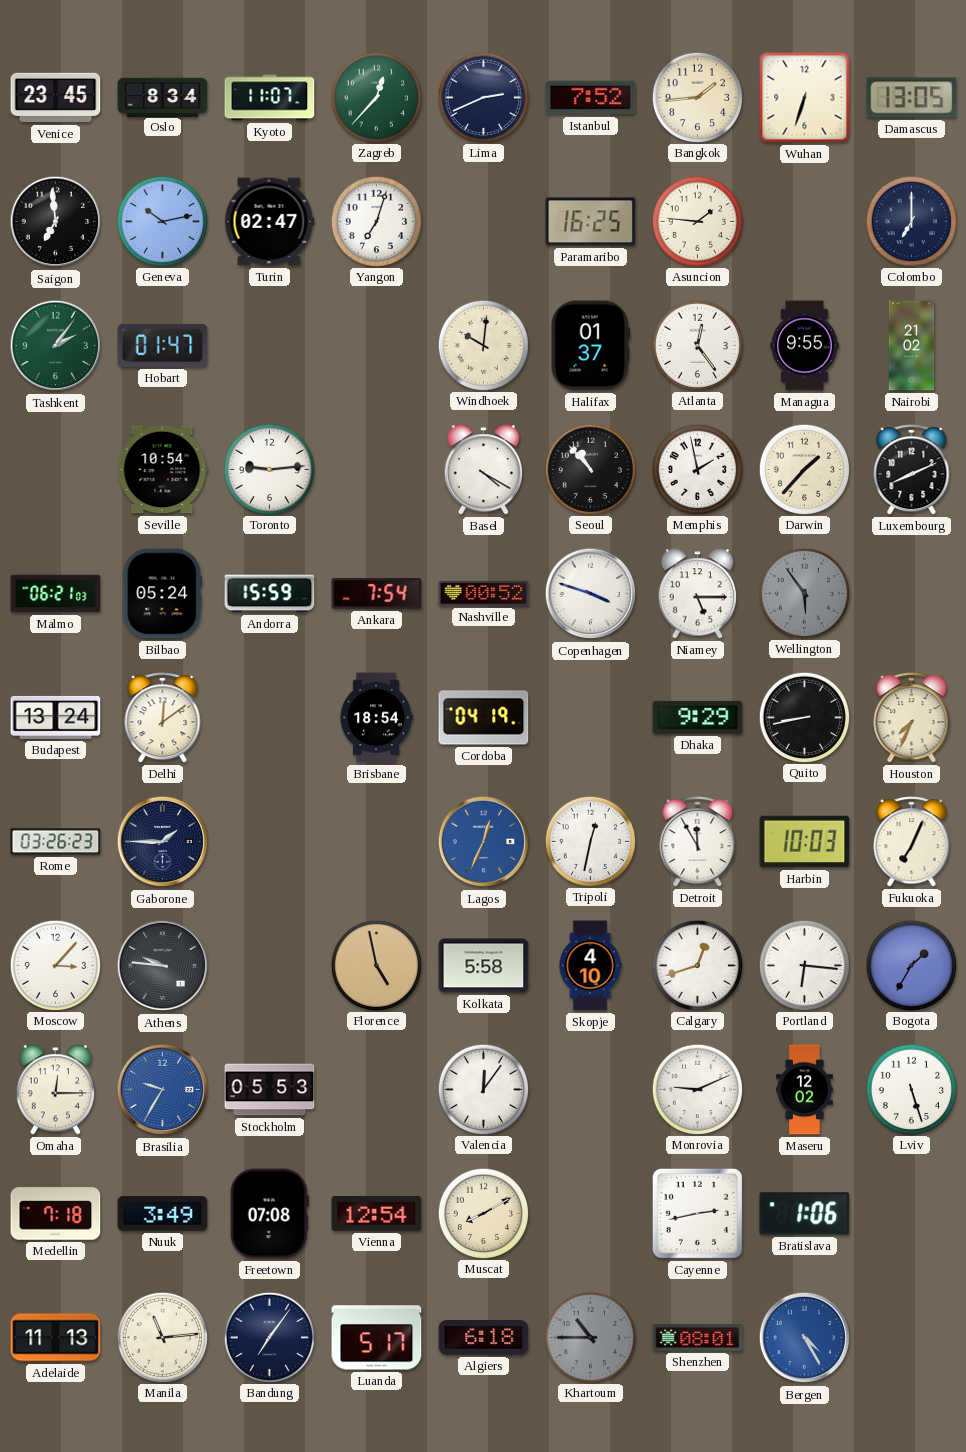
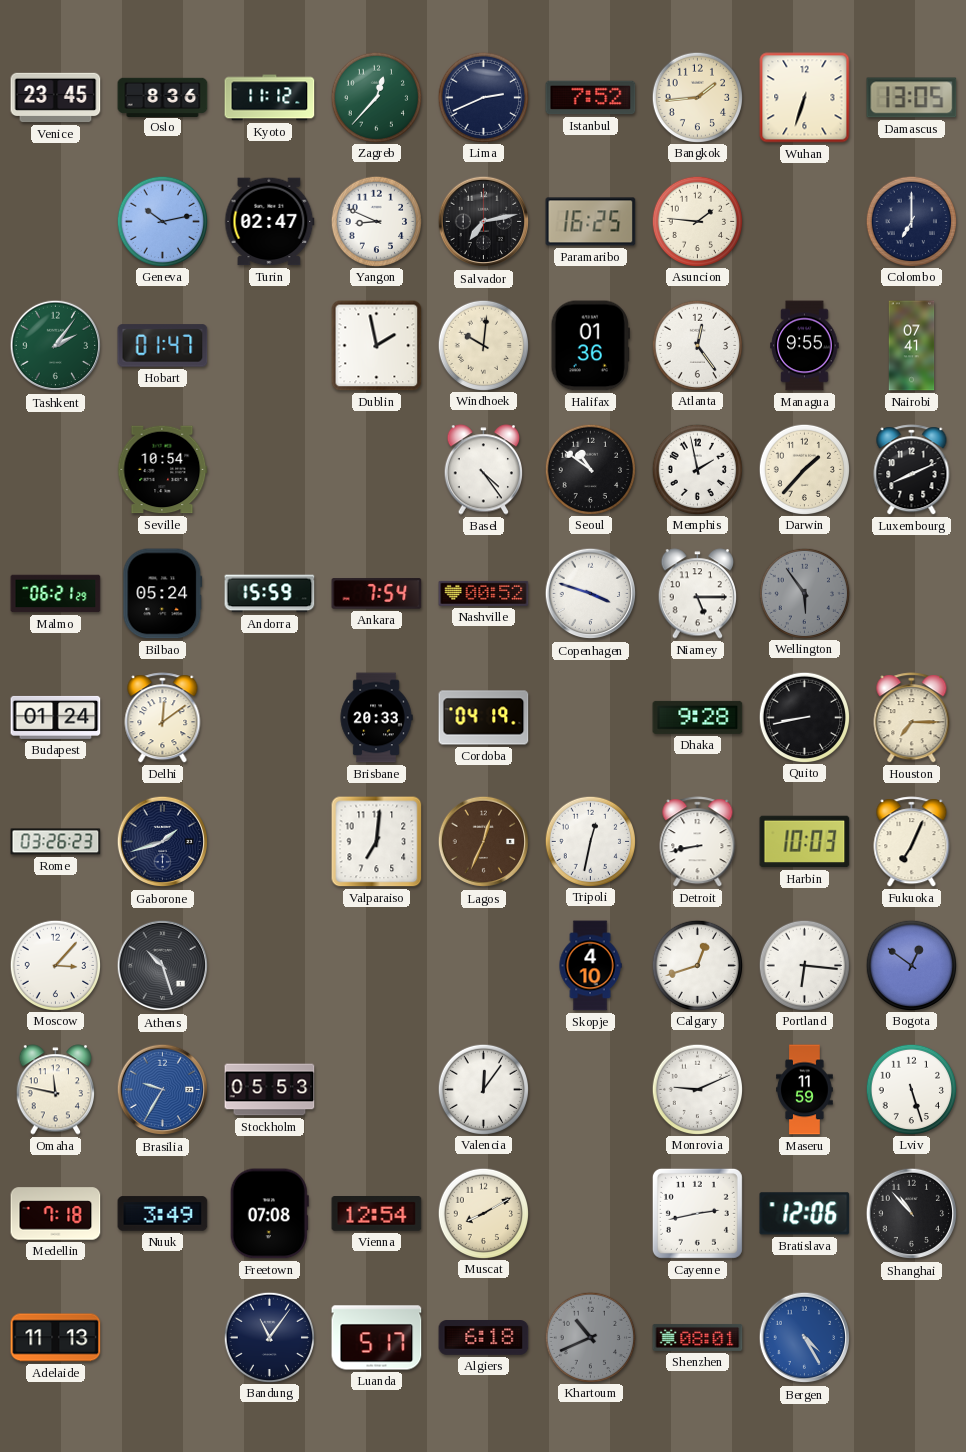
Oslo: 8:34 -> 8:36
Kyoto: 11:07 -> 11:12
Saigon: 6:59 -> none
Yangon: 7:03 -> 8:49
Salvador: none -> 7:13
Dublin: none -> 1:58
Halifax: 01:37 -> 01:36
Nairobi: 21:02 -> 07:41
Toronto: 9:14 -> none
Basel: 4:20 -> 4:24
Seoul: 10:53 -> 10:51
Malmo: 06:21:03 -> 06:21:29
Budapest: 13:24 -> 01:24
Brisbane: 18:54 -> 20:33
Dhaka: 9:29 -> 9:28
Houston: 7:34 -> 7:15
Gaborone: 1:45 -> 1:42
Valparaiso: none -> 7:01
Lagos dial: blue -> brown
Detroit: 11:55 -> 8:43
Athens: 9:46 -> 10:27
Florence: 4:58 -> none
Kolkata: 5:58 -> none
Bogota: 1:35 -> 12:51
Omaha: 12:15 -> 11:47
Maseru: 12:02 -> 11:59
Bratislava: 1:06 -> 12:06
Shanghai: none -> 10:53
Manila: 11:14 -> none
Bandung: 7:06 -> 11:06
Khartoum: 10:45 -> 10:41
